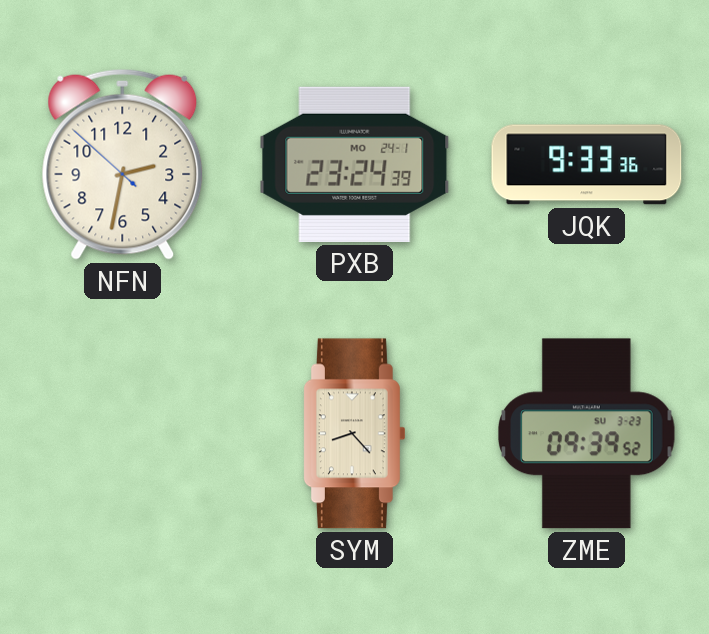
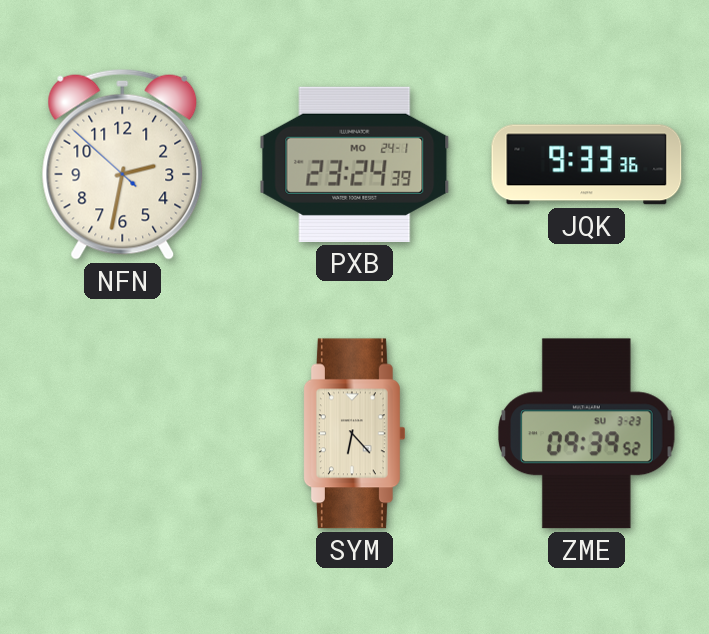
SYM: 8:23 -> 6:23
